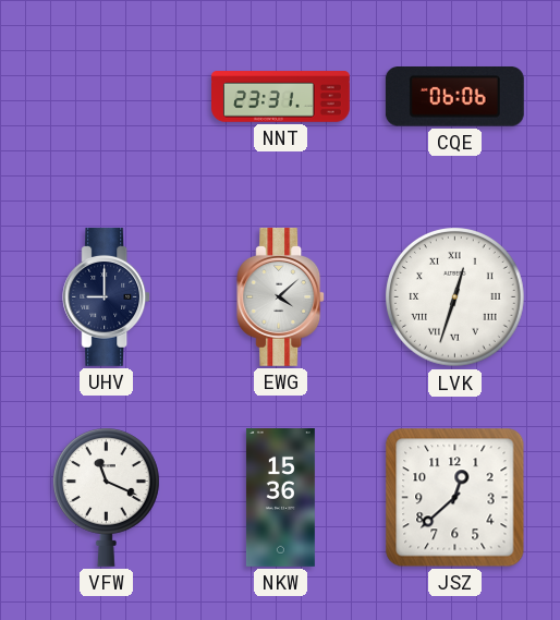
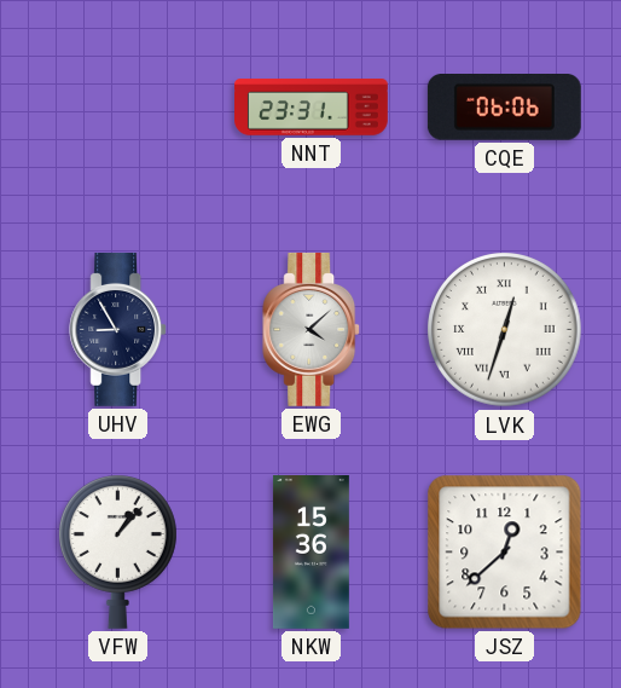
UHV: 9:00 -> 8:55
VFW: 11:19 -> 1:07
